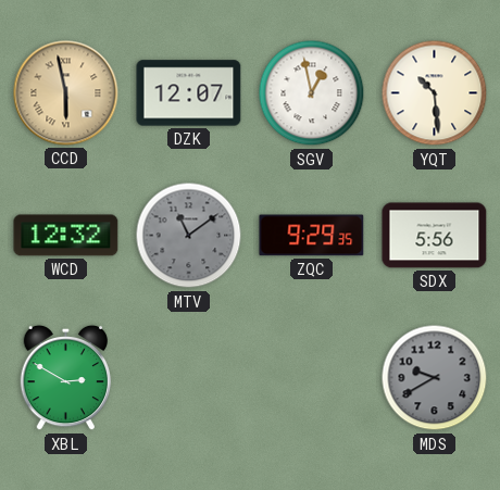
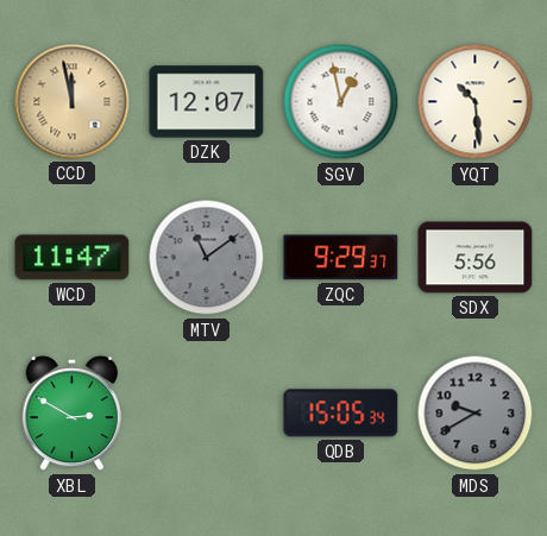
CCD: 5:58 -> 11:58
WCD: 12:32 -> 11:47
ZQC: 9:29:35 -> 9:29:37
QDB: none -> 15:05
